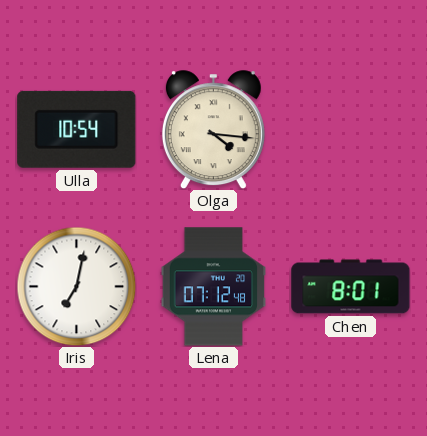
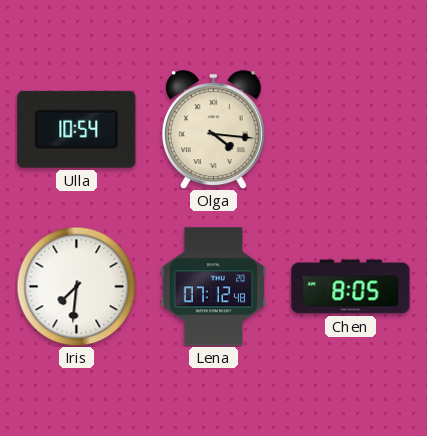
Iris: 7:02 -> 7:31
Chen: 8:01 -> 8:05
